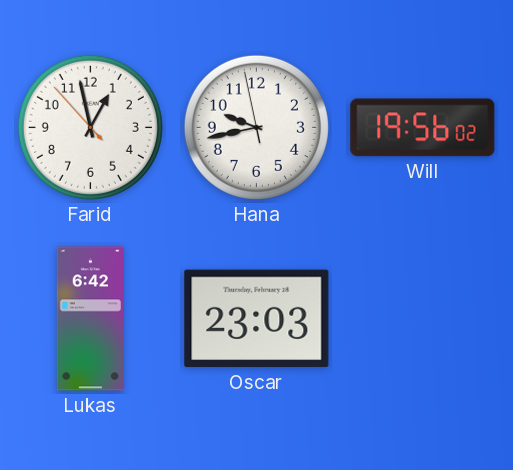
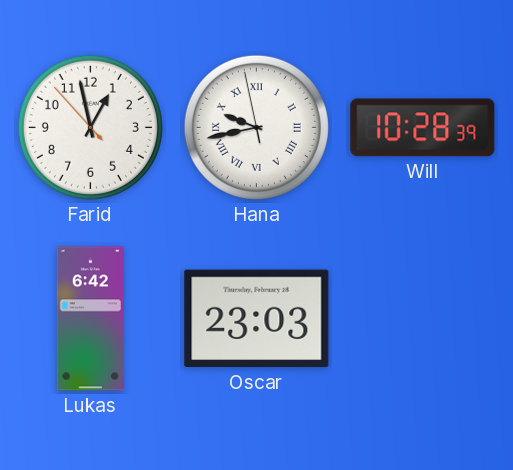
Hana numerals: Arabic -> Roman
Will: 19:56 -> 10:28
